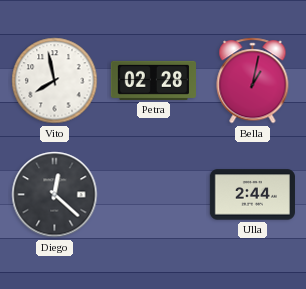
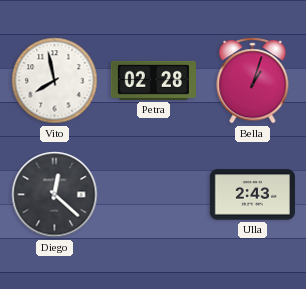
Bella: 1:02 -> 1:03
Ulla: 2:44 -> 2:43
